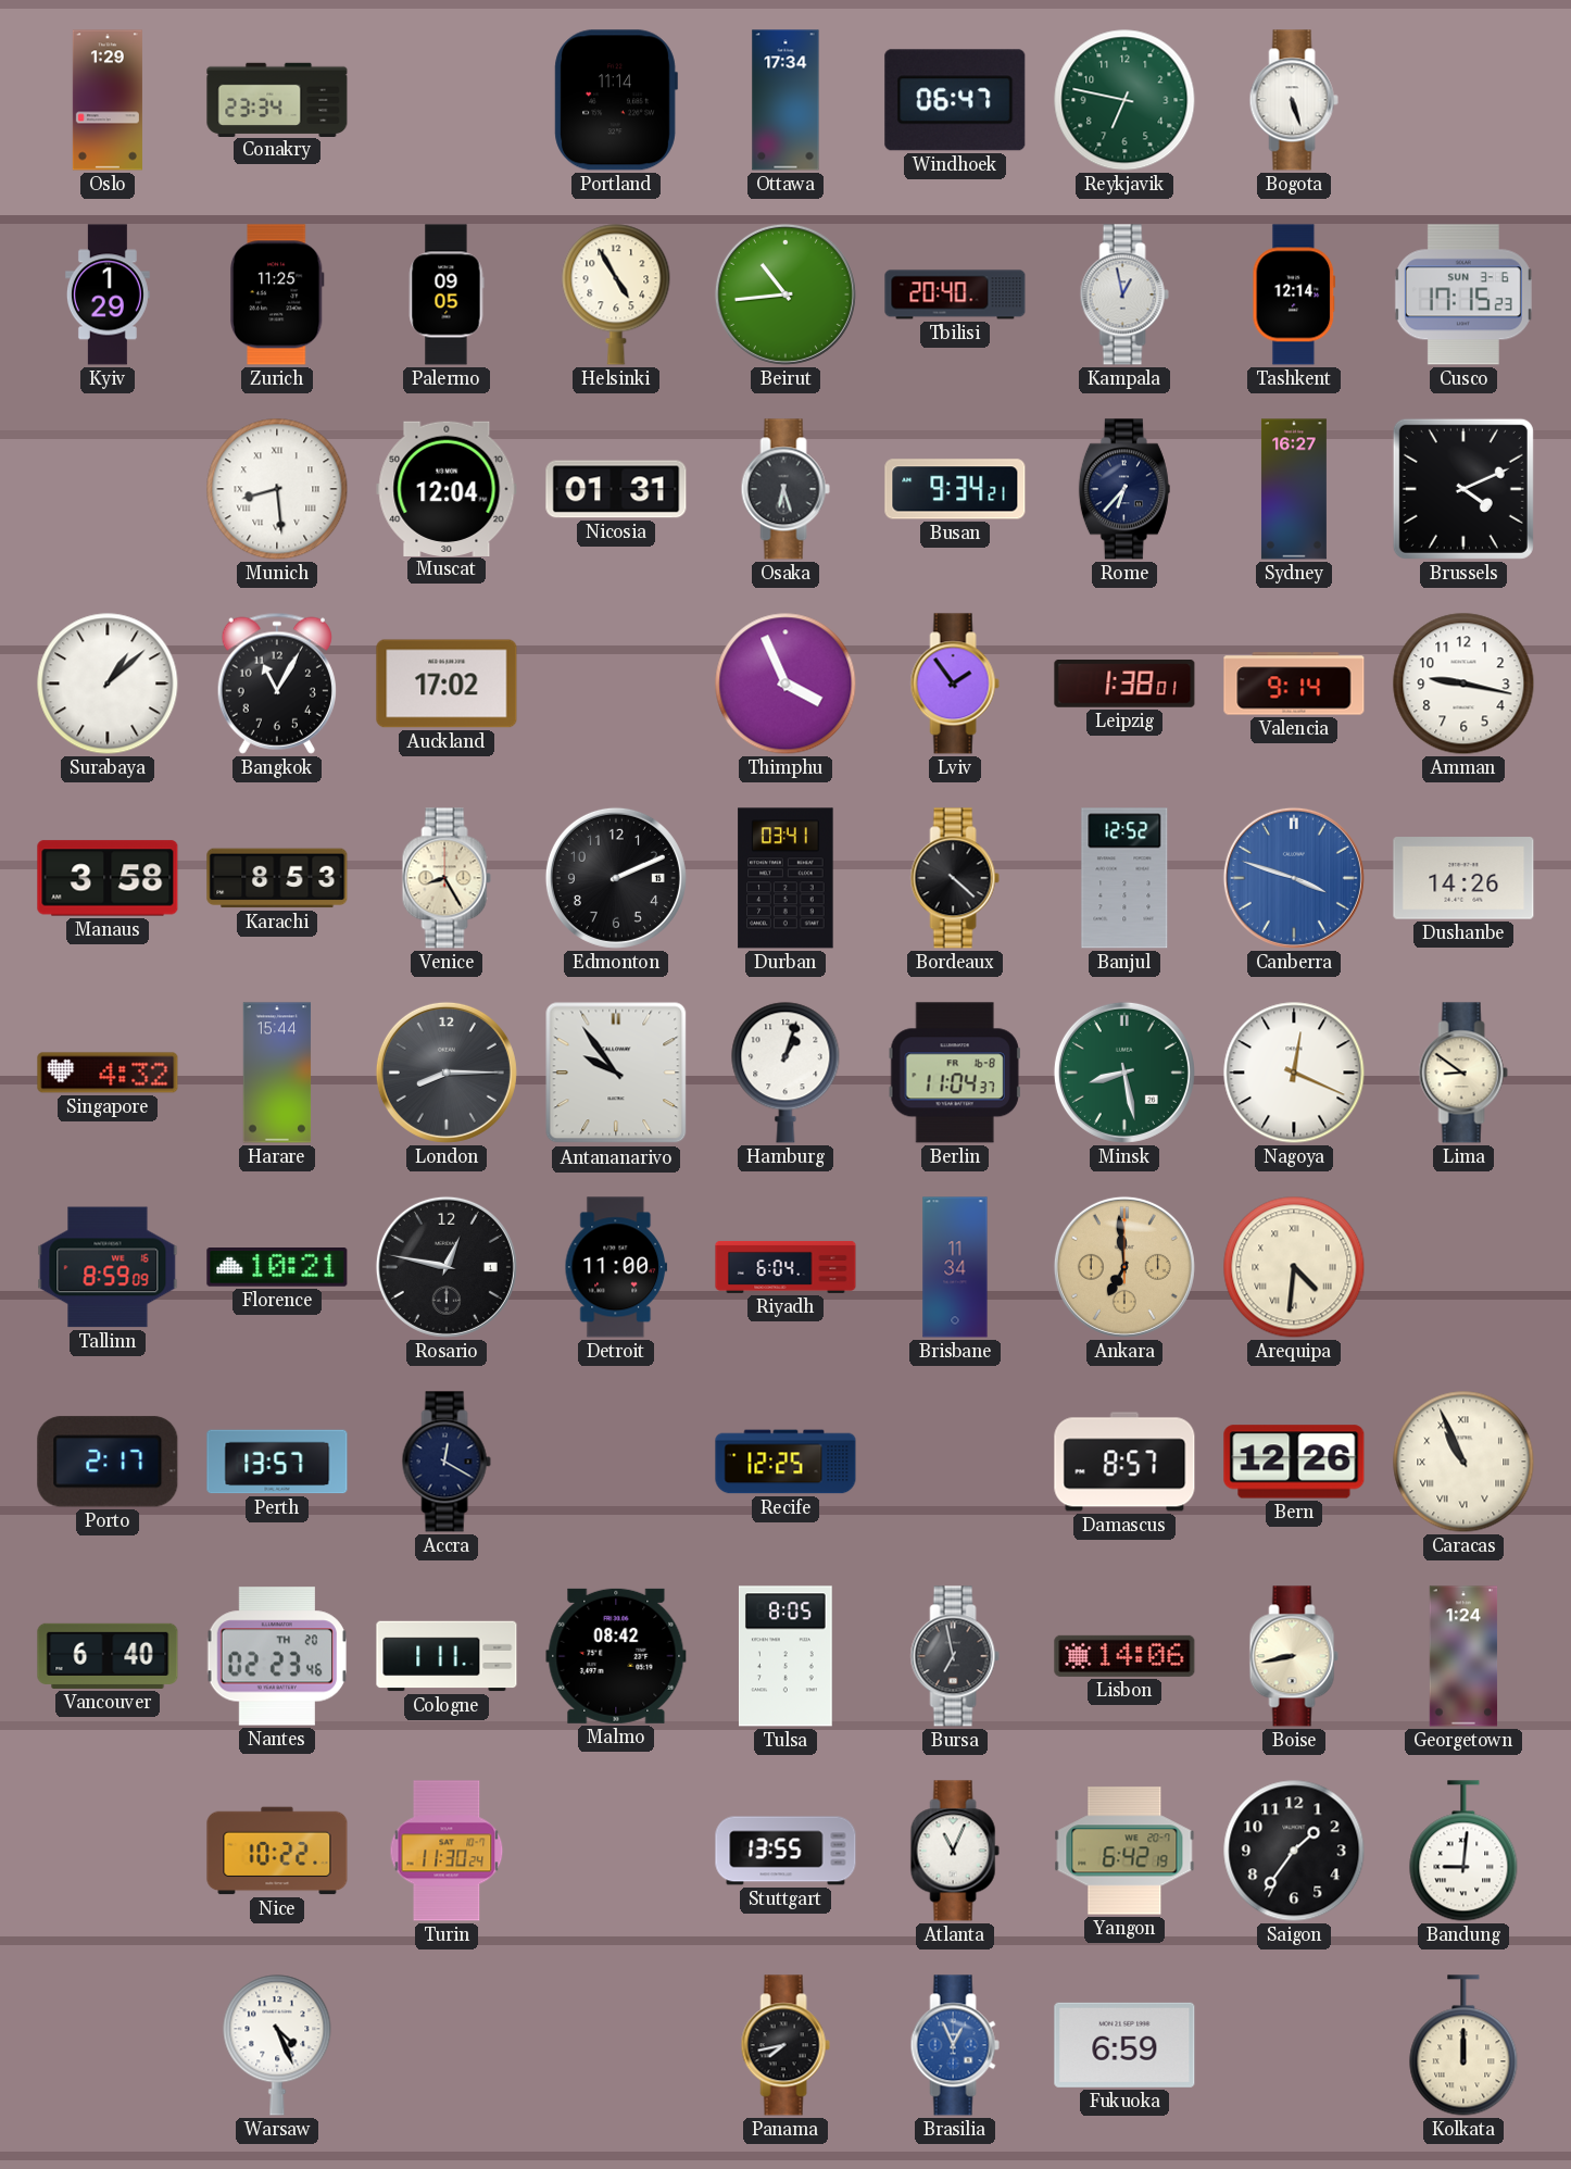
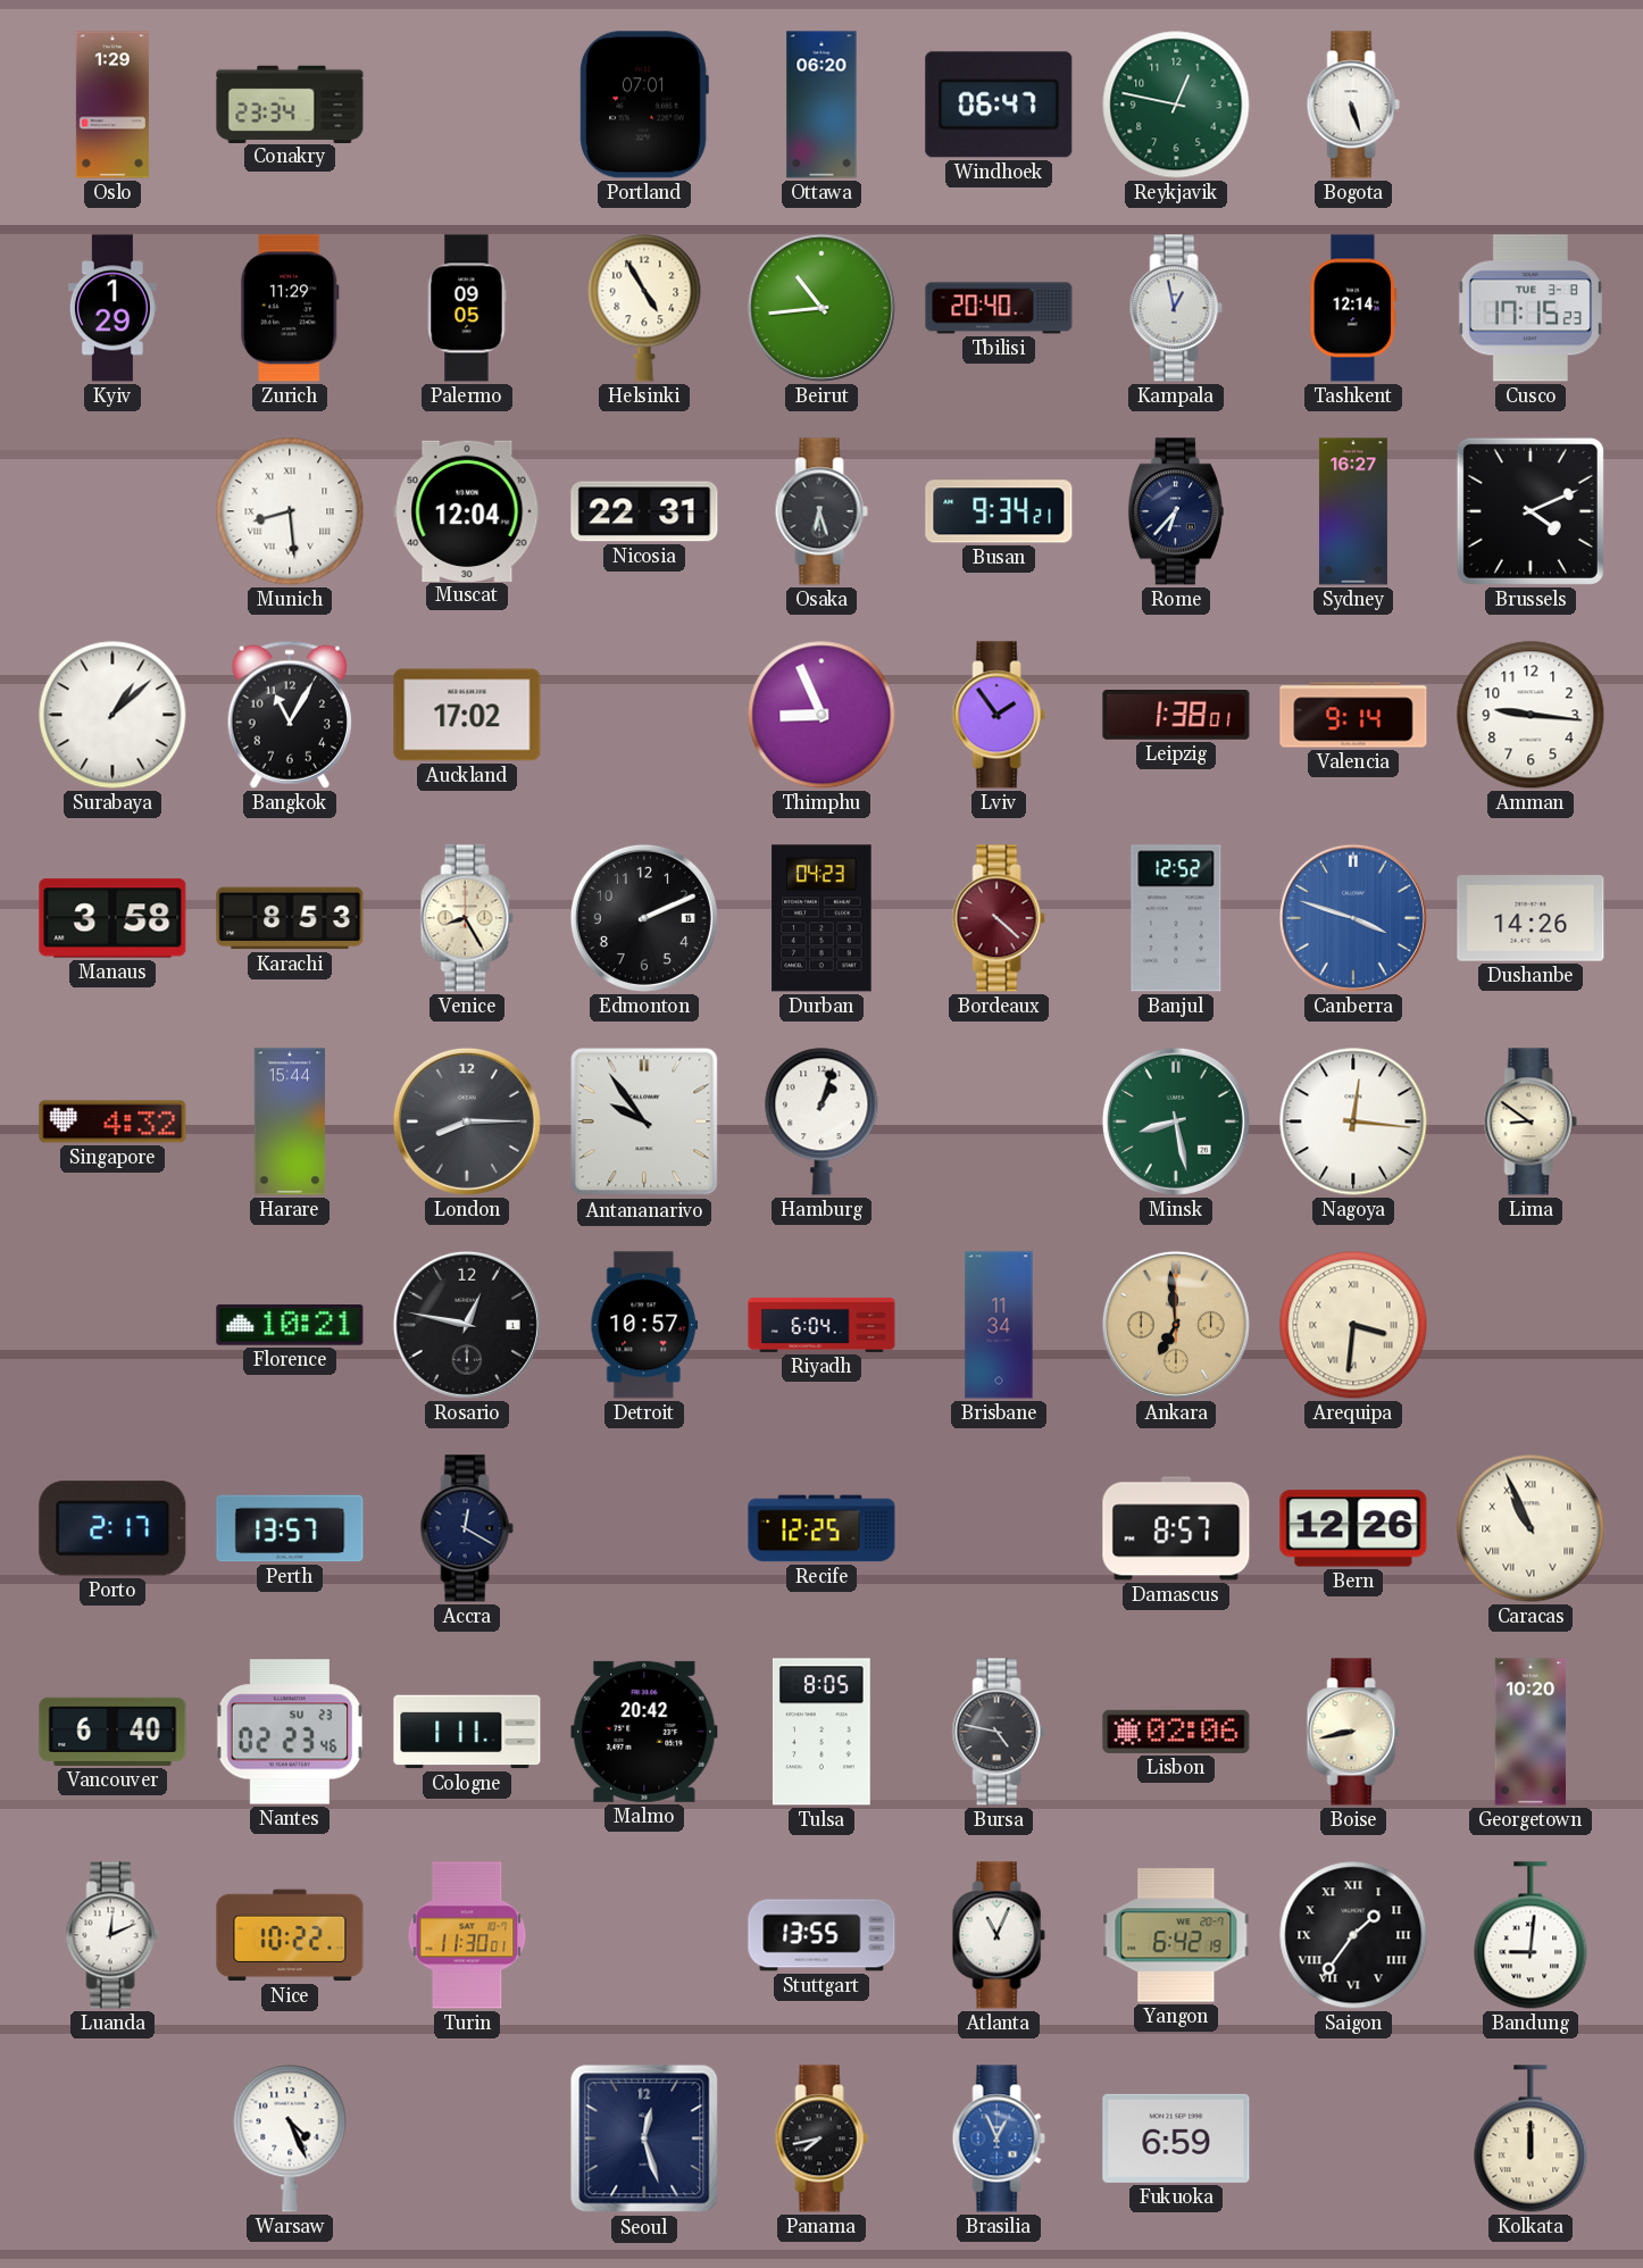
Portland: 11:14 -> 07:01
Ottawa: 17:34 -> 06:20
Reykjavik: 6:47 -> 12:47
Zurich: 11:25 -> 11:29
Cusco date: SUN 3-6 -> TUE 3-8
Nicosia: 01:31 -> 22:31
Thimphu: 3:56 -> 8:56
Amman: 9:17 -> 9:16
Durban: 03:41 -> 04:23
Bordeaux dial: black -> burgundy
Berlin: 11:04 -> none
Nagoya: 12:19 -> 12:16
Tallinn: 8:59 -> none
Detroit: 11:00 -> 10:57
Arequipa: 4:31 -> 3:31
Nantes date: TH 20 -> SU 23
Malmo: 08:42 -> 20:42
Bursa: 6:58 -> 4:47
Lisbon: 14:06 -> 02:06
Georgetown: 1:24 -> 10:20
Luanda: none -> 12:11
Turin: 11:30:24 -> 11:30:01
Saigon numerals: Arabic -> Roman
Seoul: none -> 12:27
